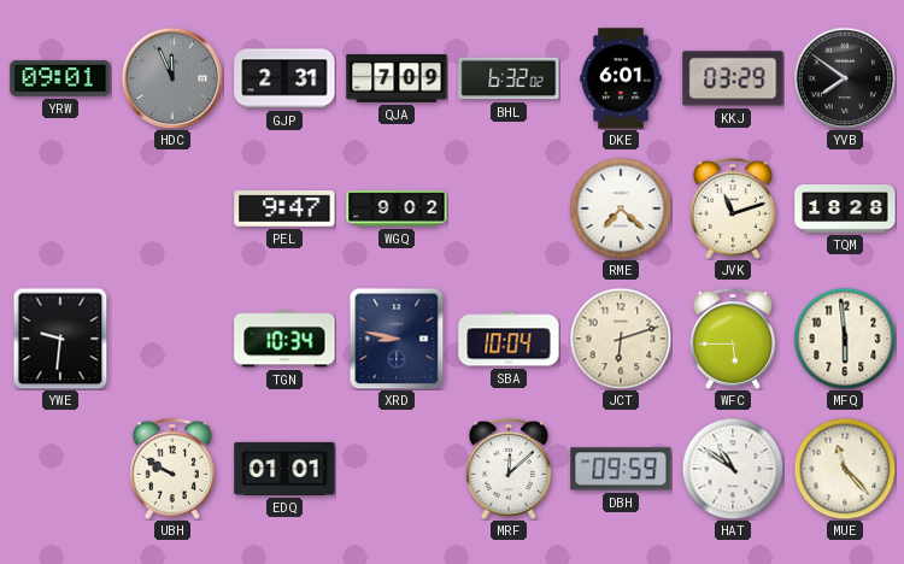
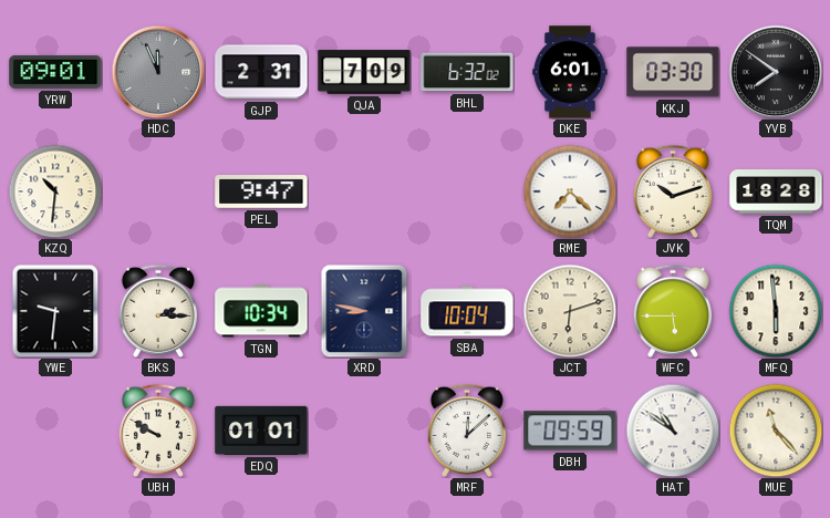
KKJ: 03:29 -> 03:30
KZQ: none -> 10:31
WGQ: 9:02 -> none
JVK: 11:12 -> 10:12
BKS: none -> 2:15
